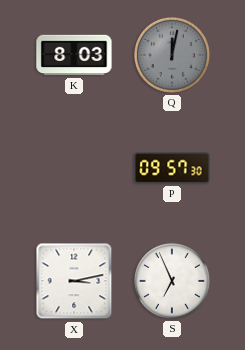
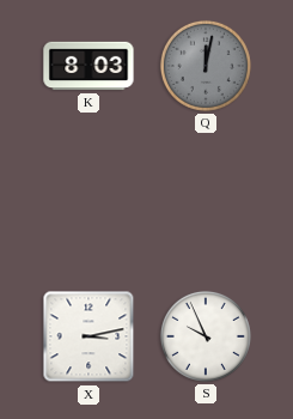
P: 09:57 -> none
S: 6:56 -> 9:56
